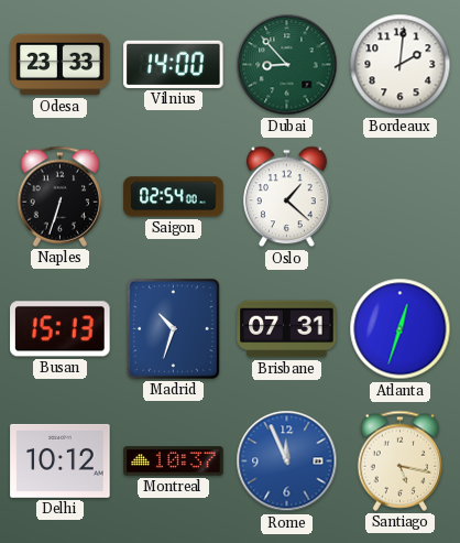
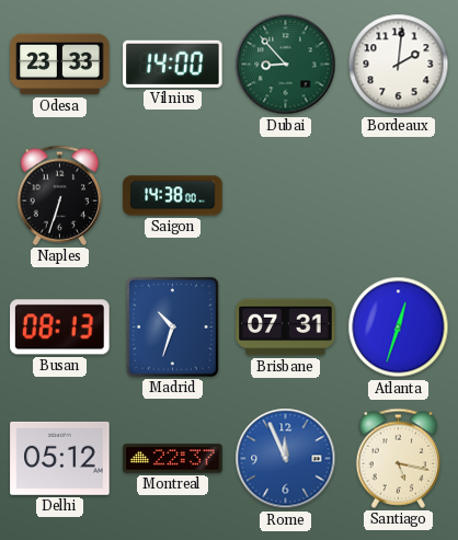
Saigon: 02:54 -> 14:38
Oslo: 1:22 -> none
Busan: 15:13 -> 08:13
Delhi: 10:12 -> 05:12
Montreal: 10:37 -> 22:37
